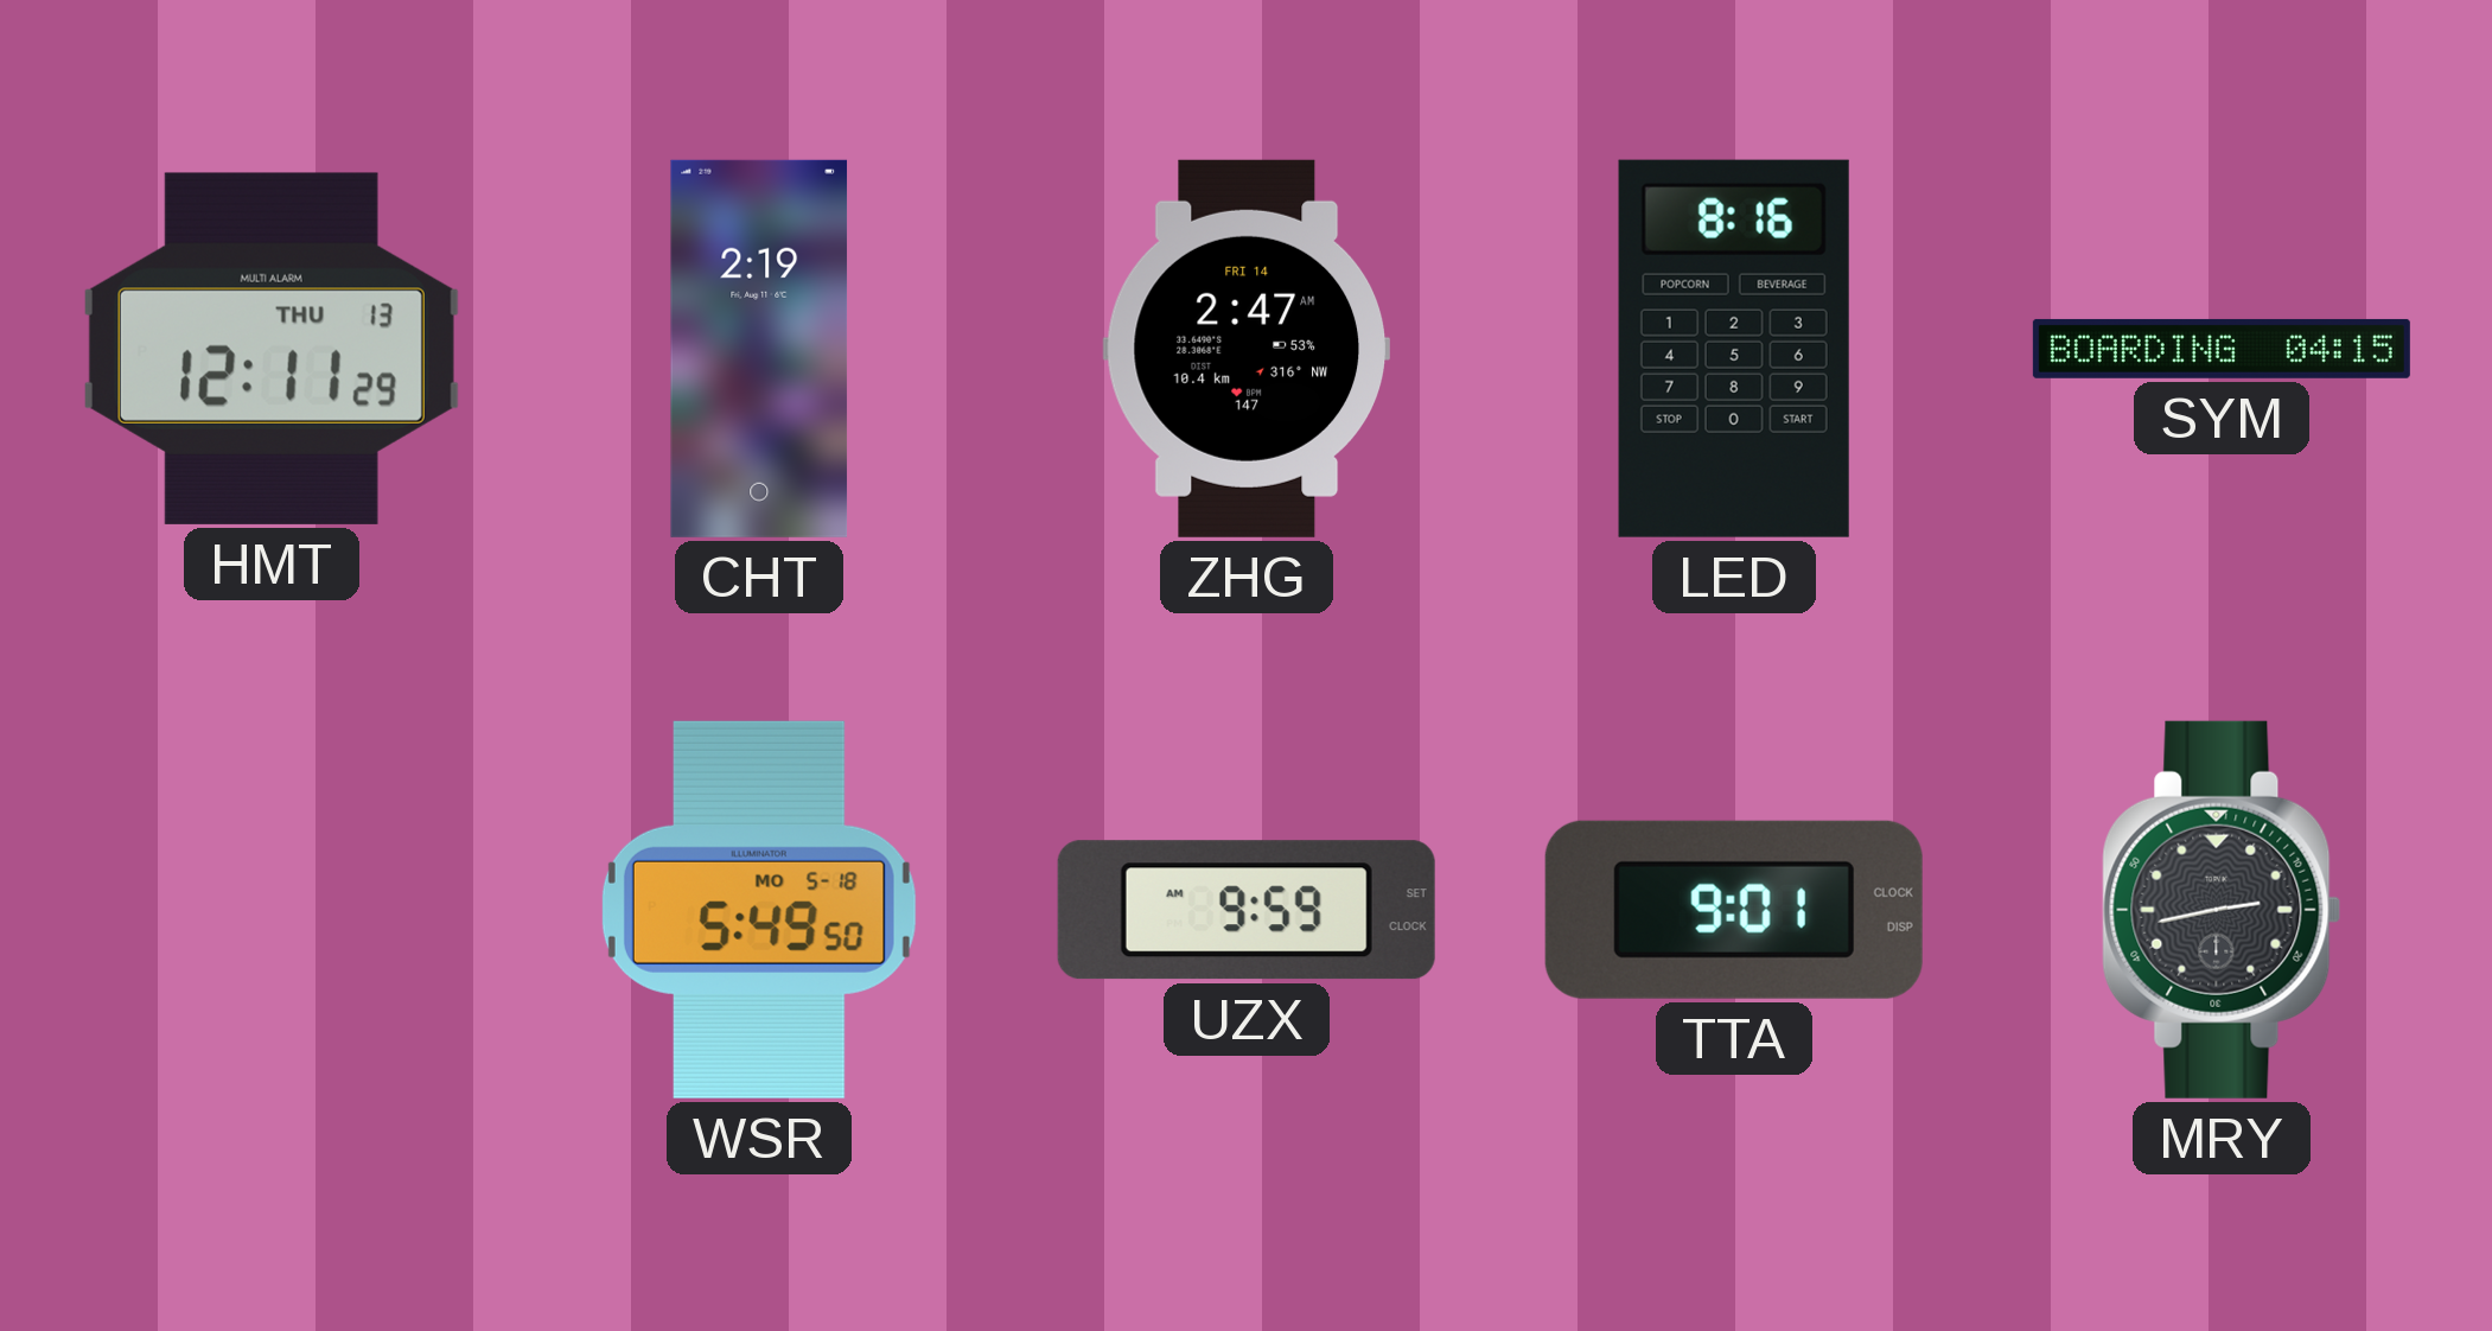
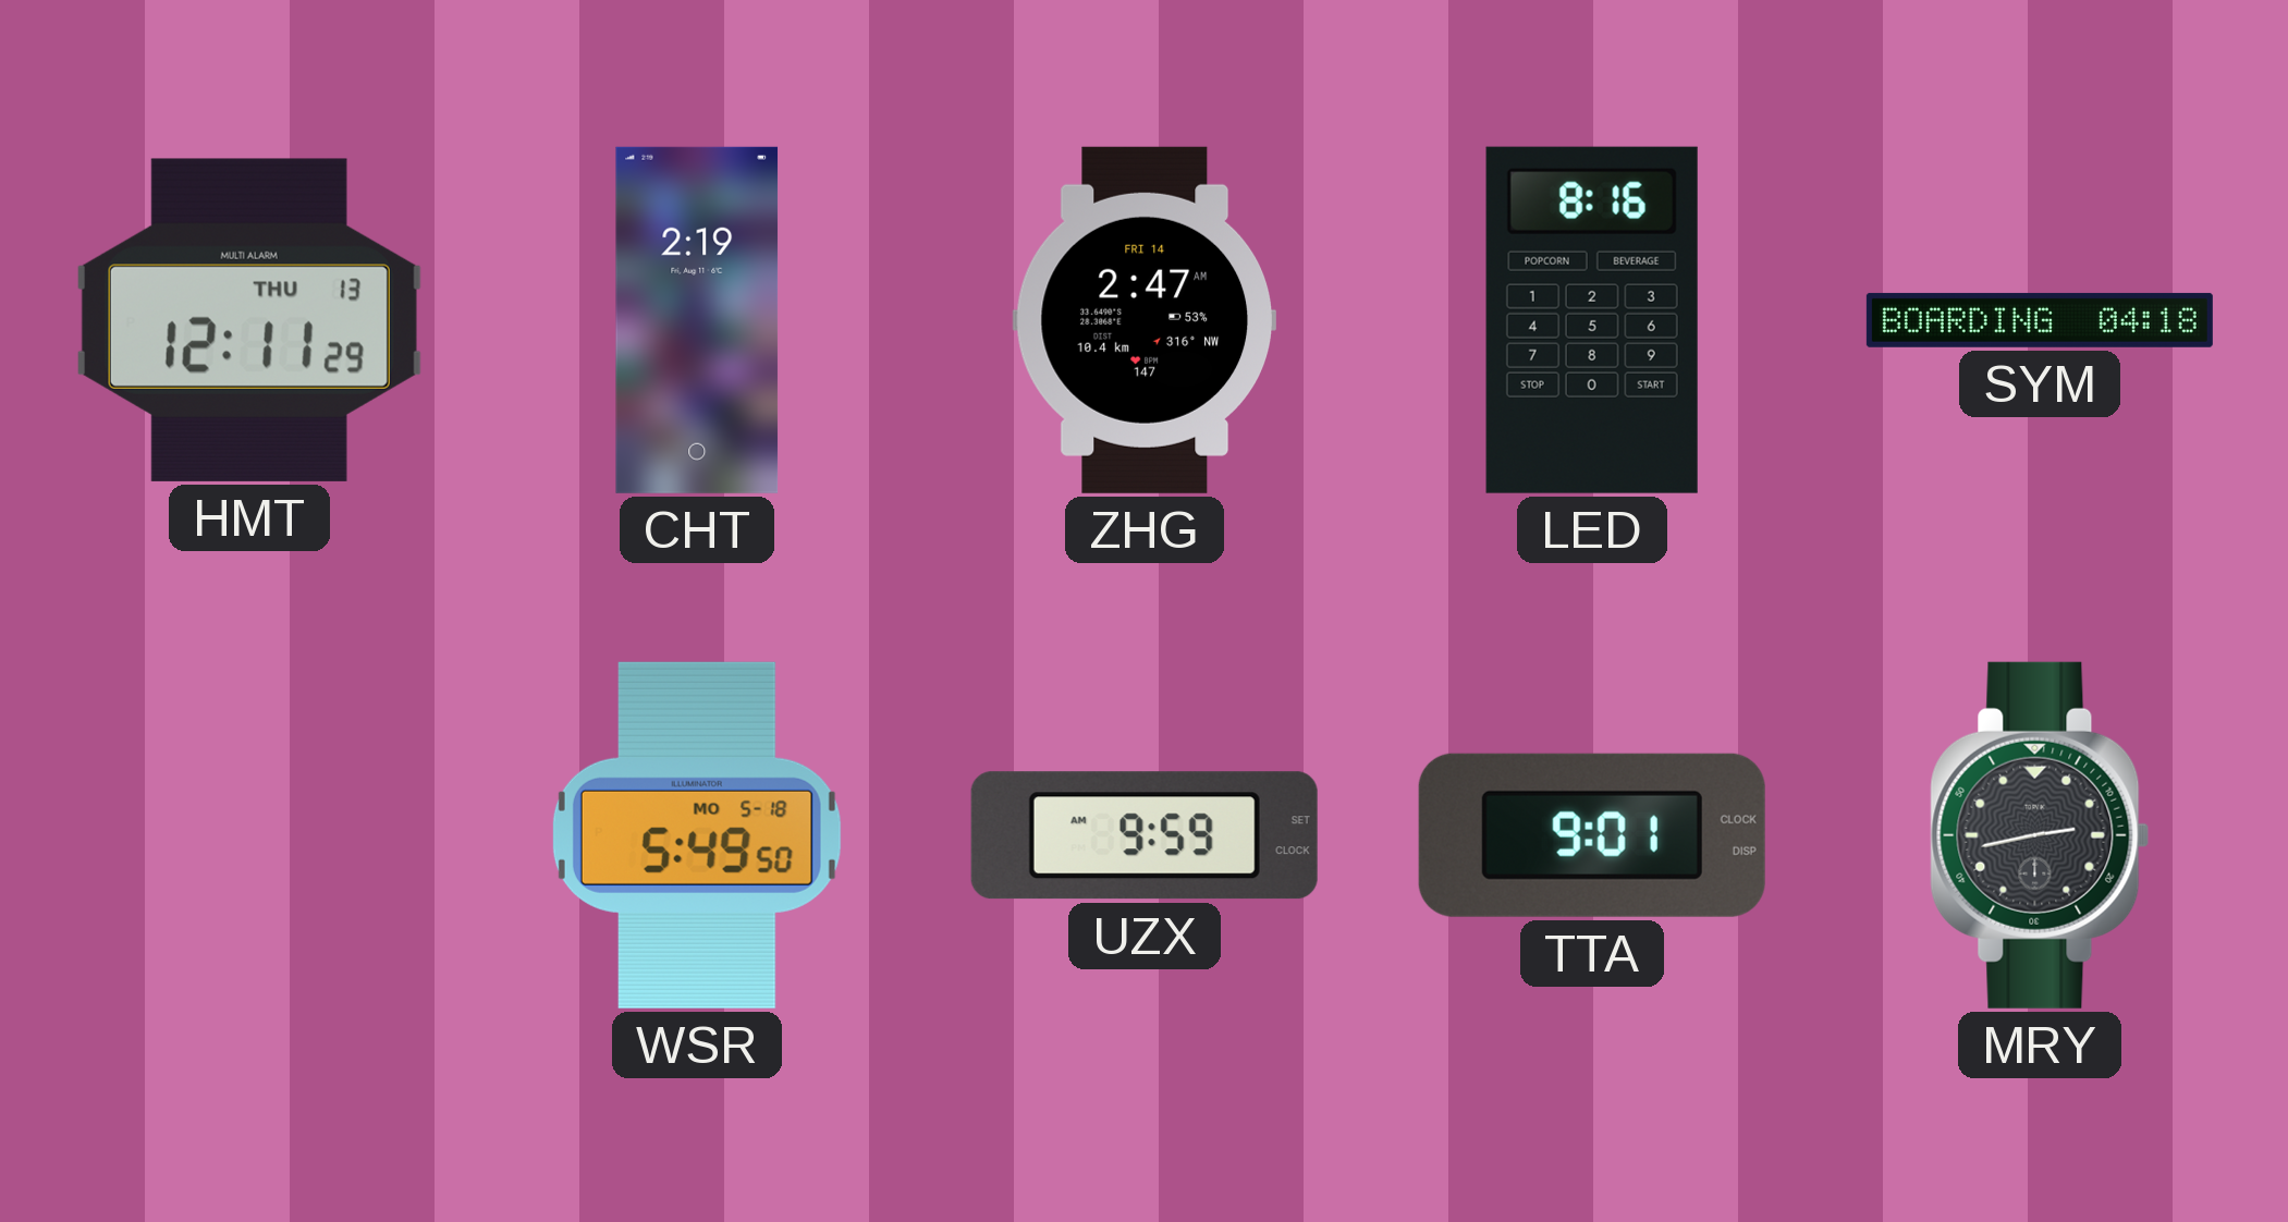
SYM: 04:15 -> 04:18
